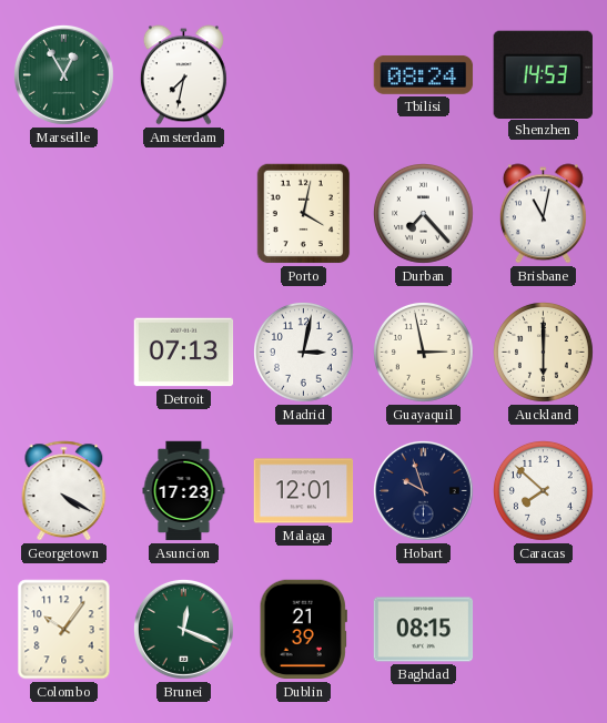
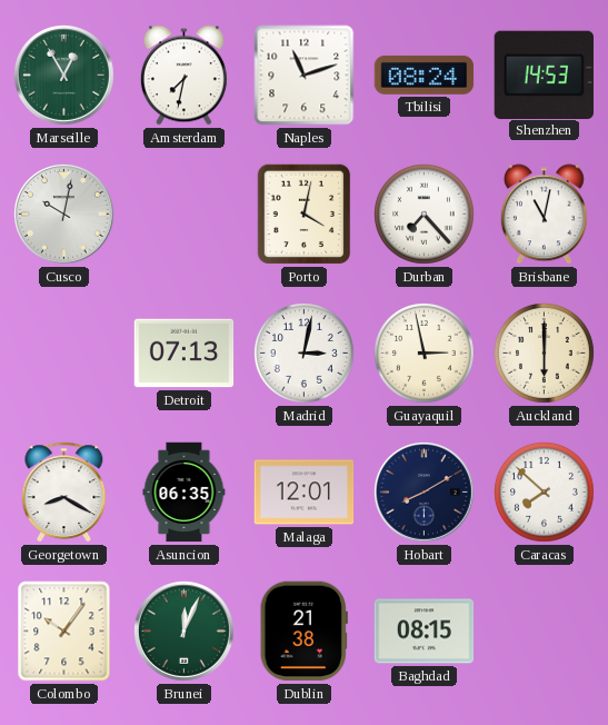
Naples: none -> 11:12
Cusco: none -> 10:02
Georgetown: 4:20 -> 8:20
Asuncion: 17:23 -> 06:35
Hobart: 9:57 -> 8:10
Brunei: 12:19 -> 12:04
Dublin: 21:39 -> 21:38
